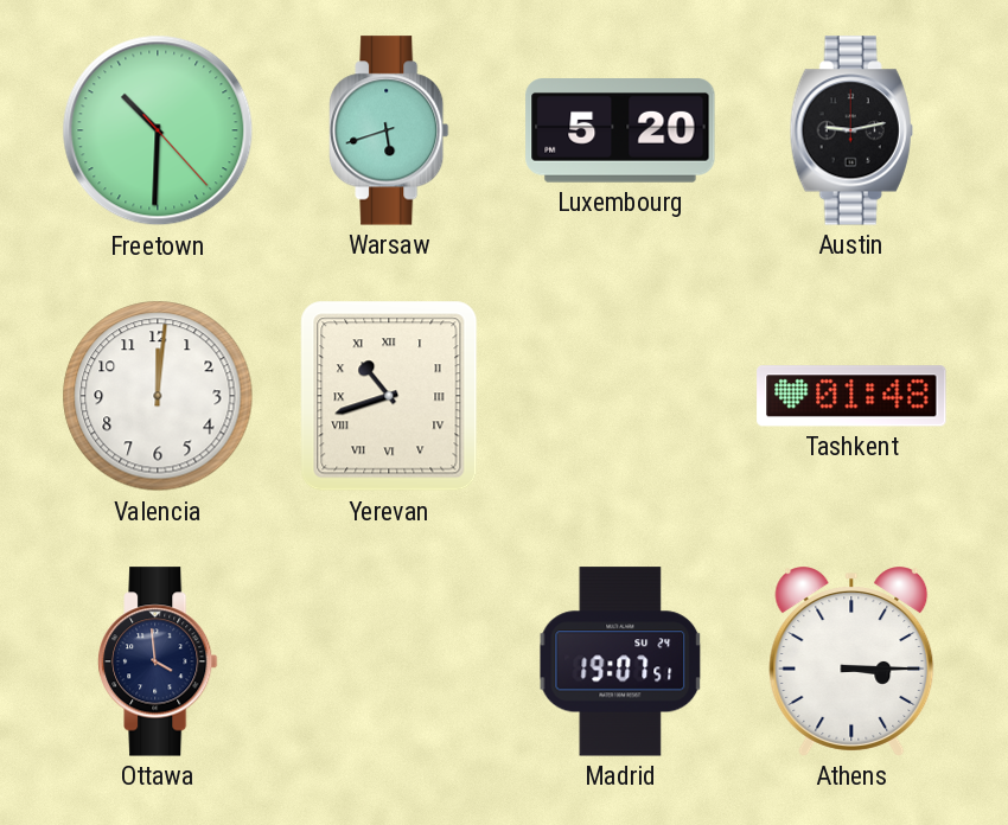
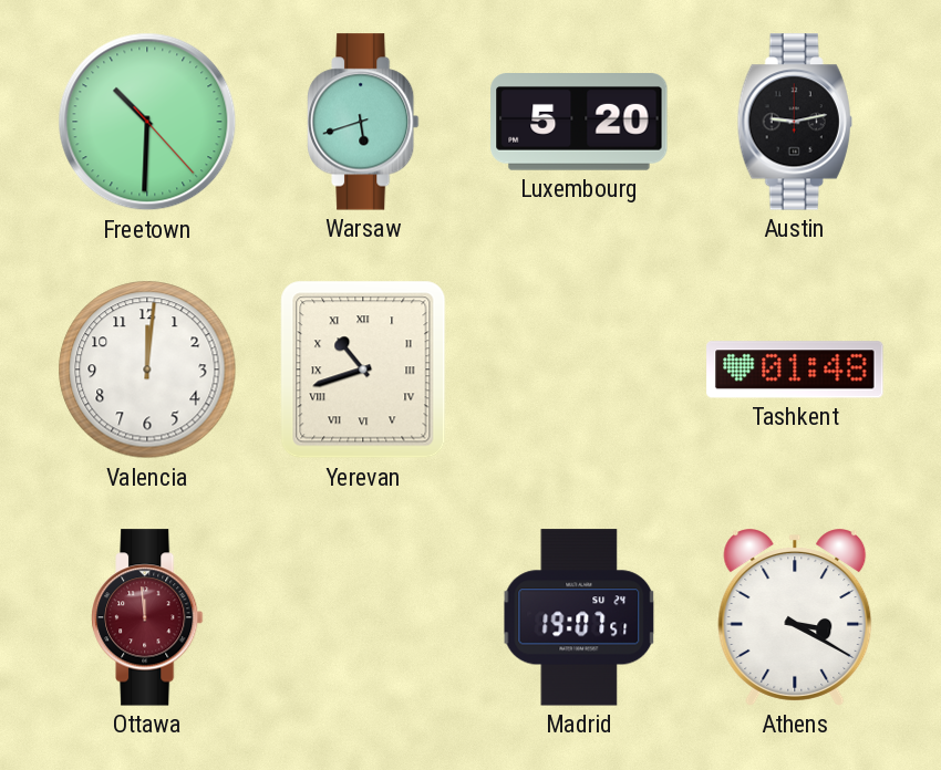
Ottawa: 3:59 -> 11:59
Ottawa dial: navy -> burgundy
Athens: 3:15 -> 3:20
